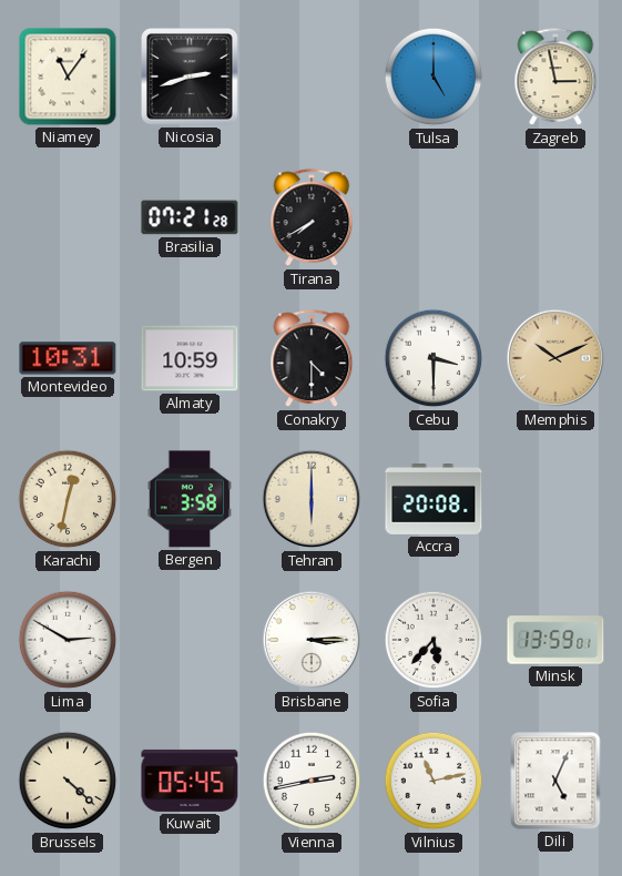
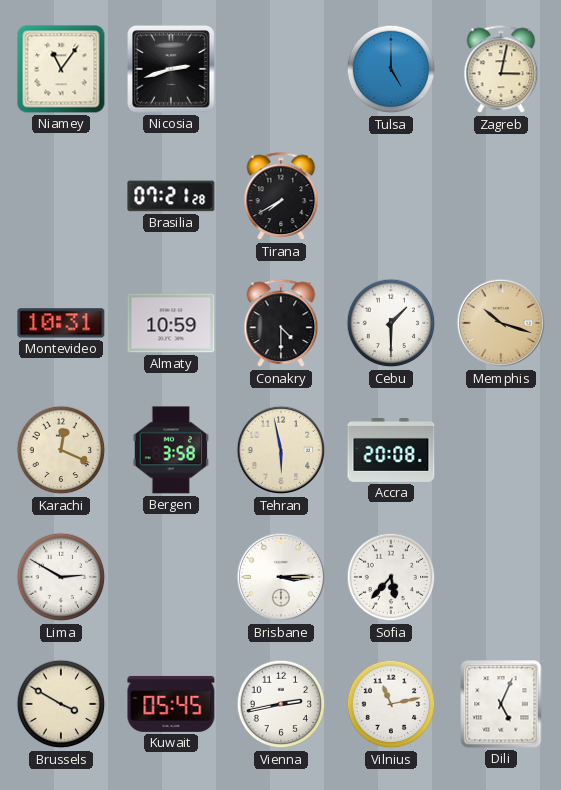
Zagreb: 2:58 -> 3:02
Cebu: 3:30 -> 1:30
Memphis: 10:11 -> 10:18
Karachi: 12:32 -> 12:19
Tehran: 6:00 -> 5:58
Minsk: 13:59 -> none
Brussels: 4:22 -> 3:50
